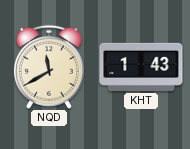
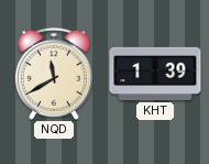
KHT: 1:43 -> 1:39
